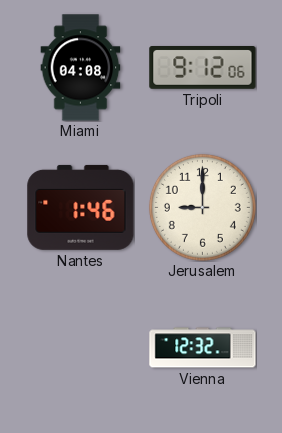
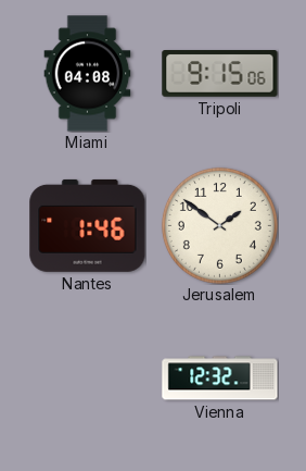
Tripoli: 9:12 -> 9:15
Jerusalem: 9:00 -> 1:51
